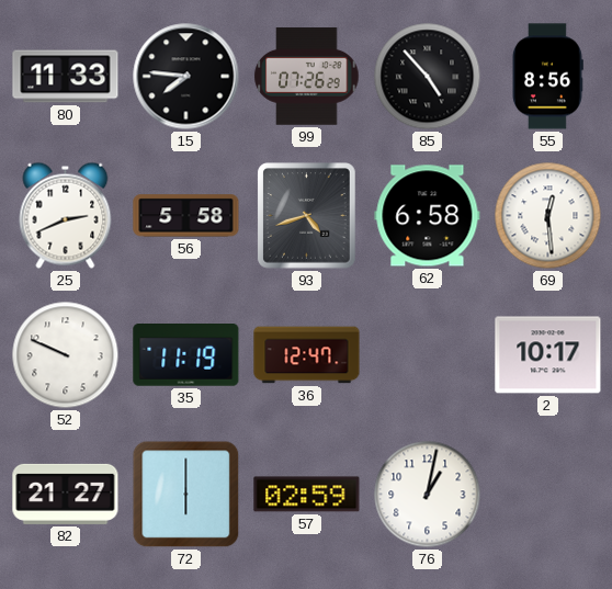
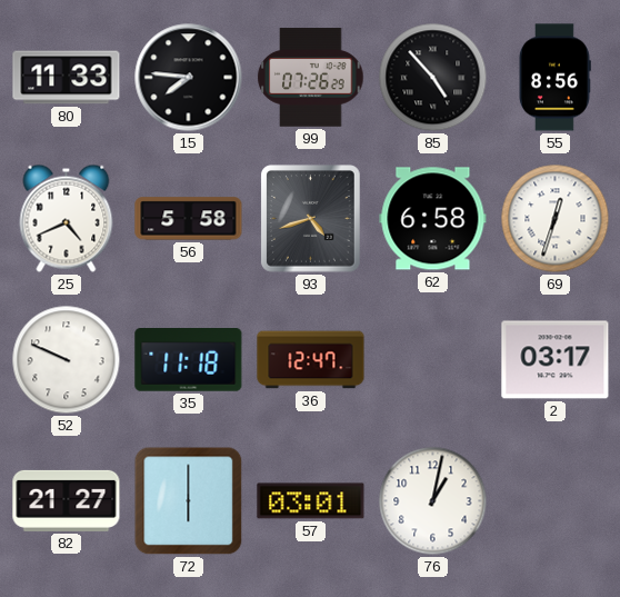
25: 2:41 -> 4:41
69: 12:29 -> 12:33
35: 11:19 -> 11:18
2: 10:17 -> 03:17
57: 02:59 -> 03:01
